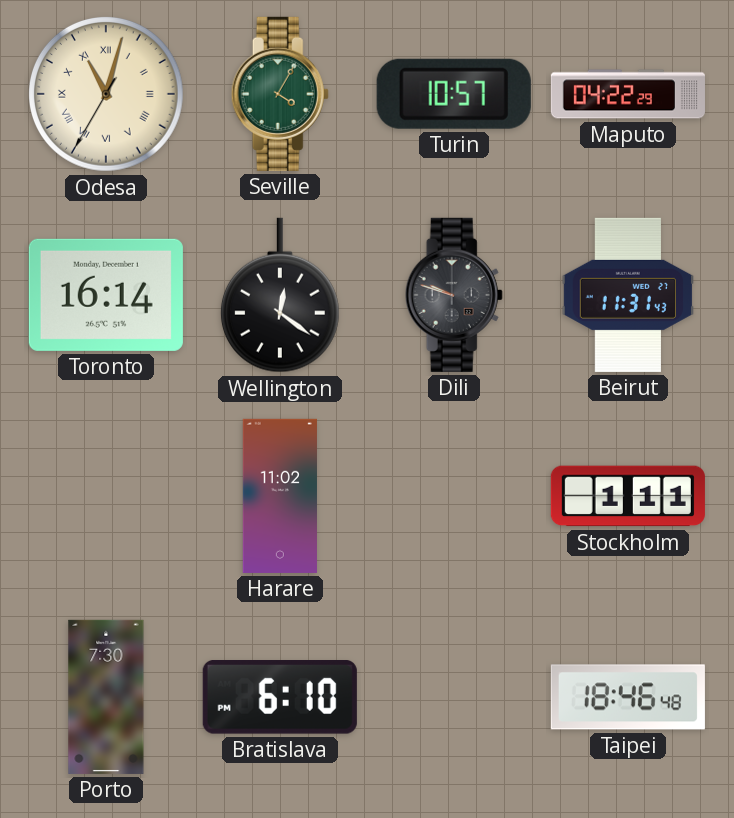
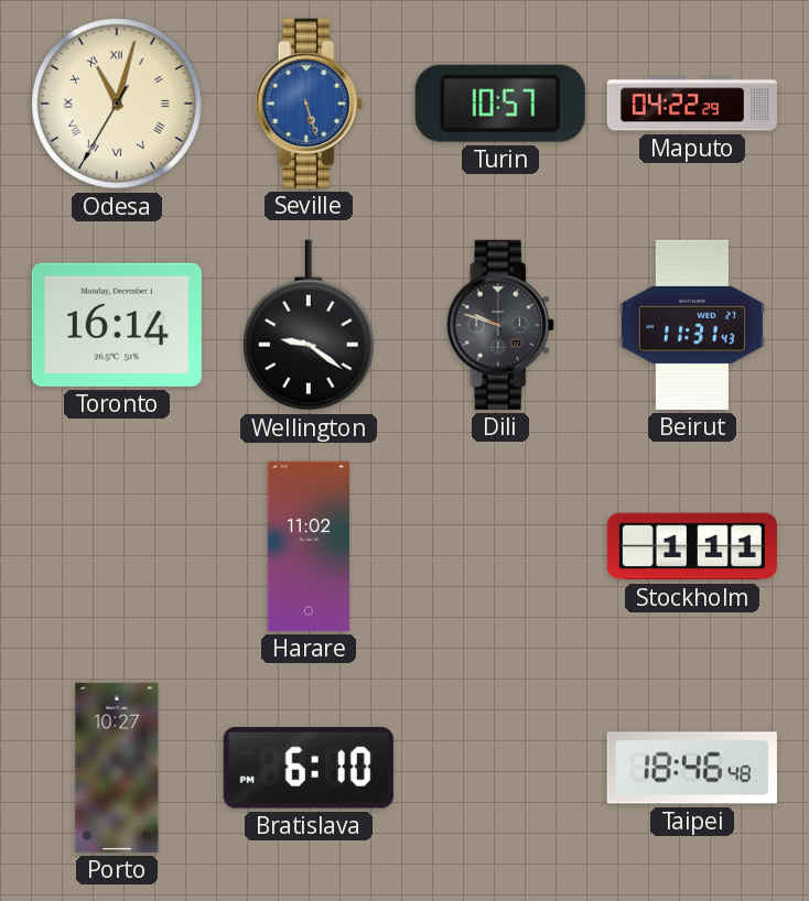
Seville: 4:05 -> 5:27
Seville dial: green -> blue
Wellington: 12:21 -> 9:21
Porto: 7:30 -> 10:27
